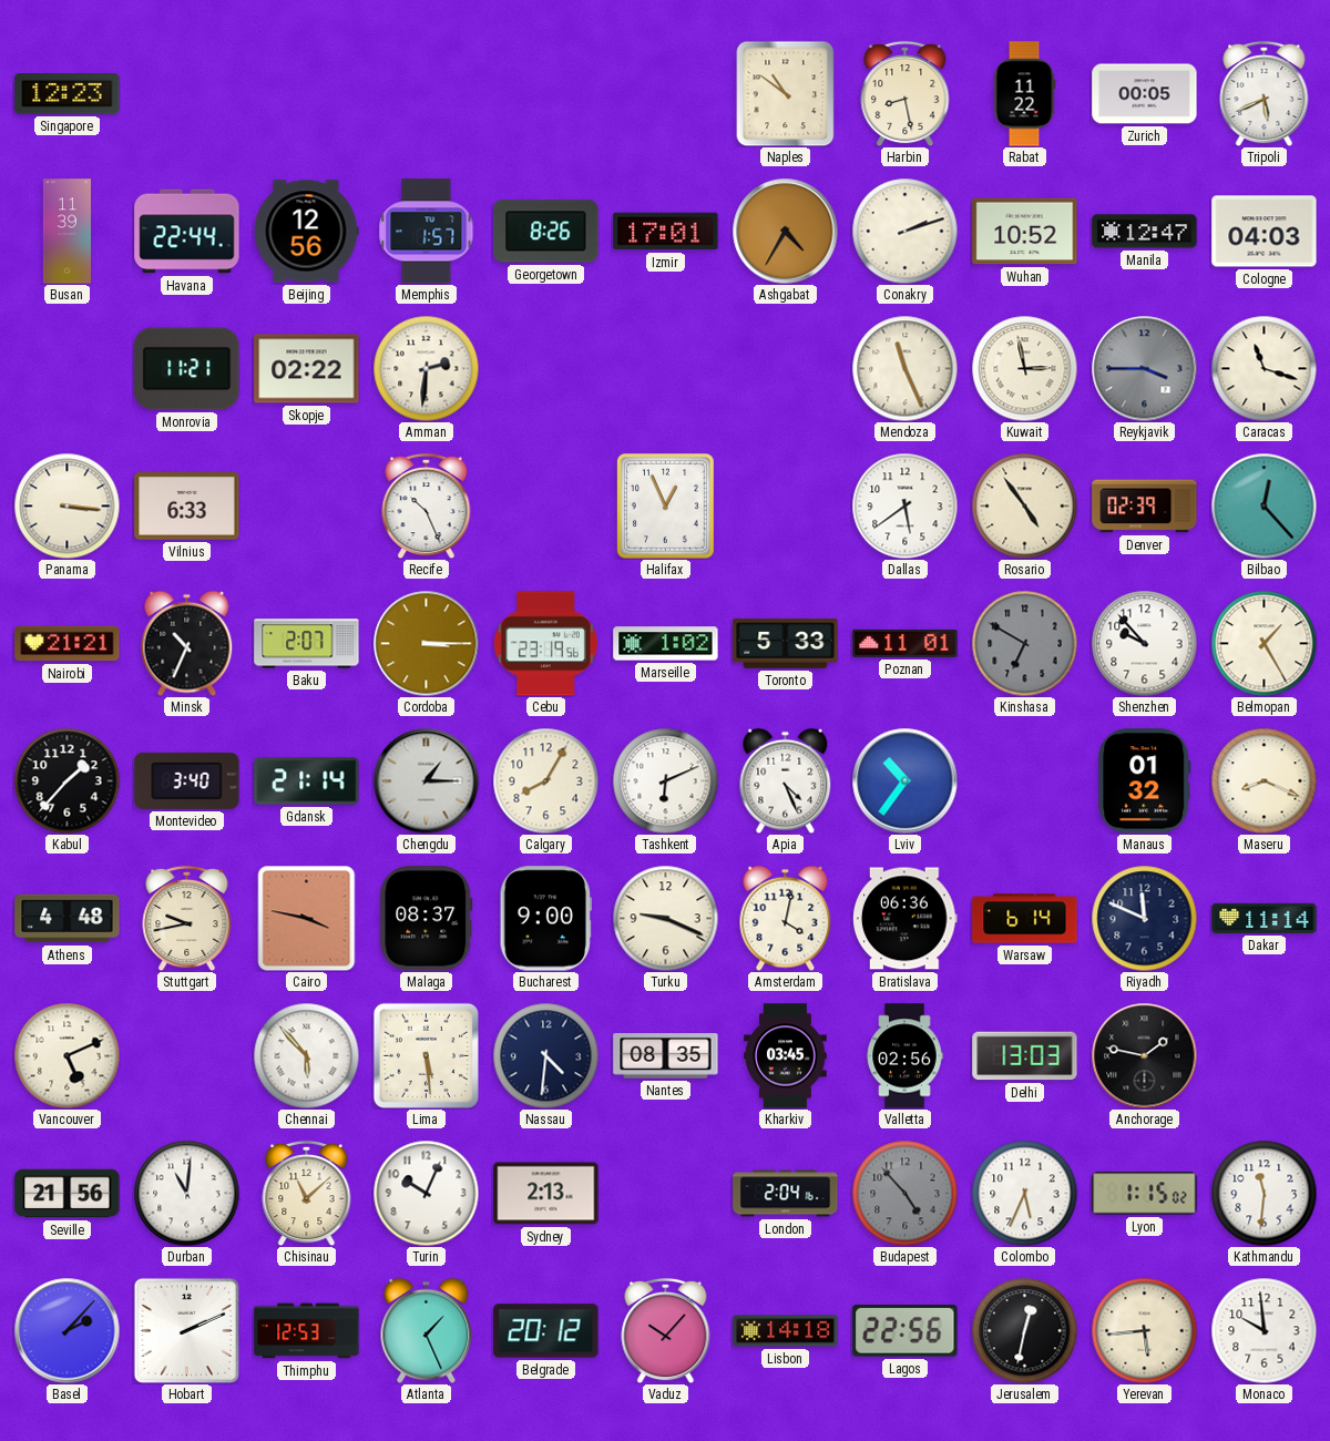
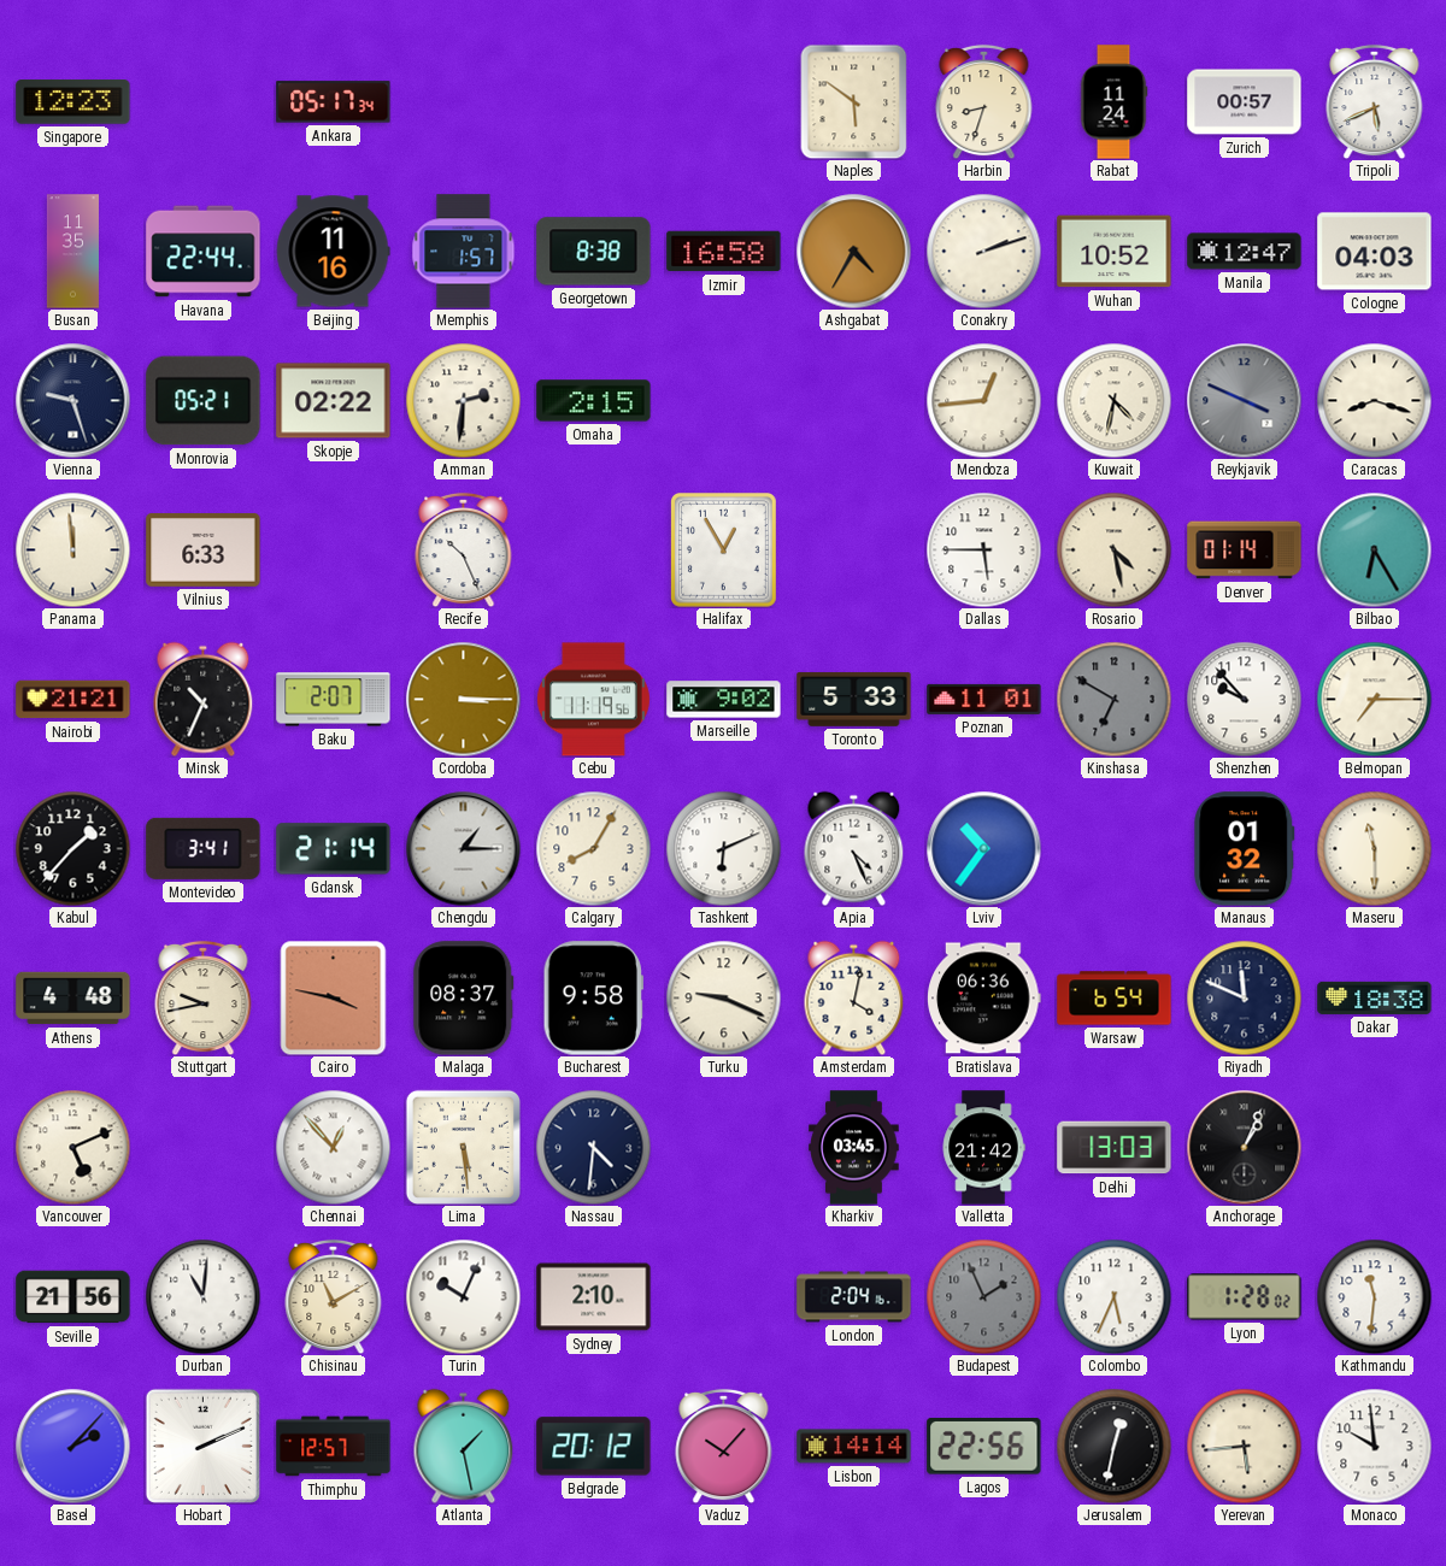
Ankara: none -> 05:17
Naples: 10:51 -> 5:51
Harbin: 8:28 -> 8:33
Rabat: 11:22 -> 11:24
Zurich: 00:05 -> 00:57
Busan: 11:39 -> 11:35
Beijing: 12:56 -> 11:16
Georgetown: 8:26 -> 8:38
Izmir: 17:01 -> 16:58
Vienna: none -> 9:27
Monrovia: 11:21 -> 05:21
Omaha: none -> 2:15
Mendoza: 11:26 -> 12:44
Kuwait: 2:58 -> 4:32
Reykjavik: 3:45 -> 3:49
Caracas: 11:18 -> 8:18
Panama: 3:16 -> 11:59
Halifax: 12:56 -> 12:55
Dallas: 5:39 -> 5:45
Rosario: 4:54 -> 4:28
Denver: 02:39 -> 01:14
Bilbao: 12:23 -> 6:25
Cebu: 23:19 -> 11:19
Marseille: 1:02 -> 9:02
Belmopan: 1:25 -> 7:15
Montevideo: 3:40 -> 3:41
Maseru: 8:19 -> 11:30
Bucharest: 9:00 -> 9:58
Warsaw: 6:14 -> 6:54
Dakar: 11:14 -> 18:38
Chennai: 5:53 -> 12:53
Nantes: 08:35 -> none
Valletta: 02:56 -> 21:42
Anchorage: 1:47 -> 1:04
Chisinau: 11:08 -> 11:10
Sydney: 2:13 -> 2:10
Budapest: 4:53 -> 1:56
Lyon: 1:15 -> 1:28
Thimphu: 12:53 -> 12:57
Atlanta: 1:26 -> 1:28
Lisbon: 14:18 -> 14:14
